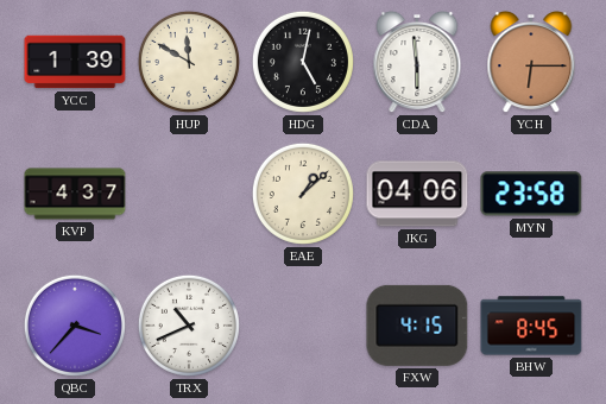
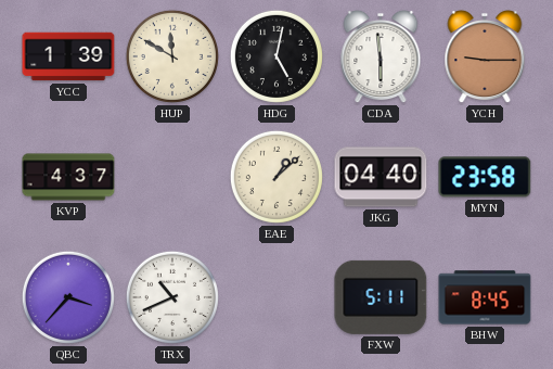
YCH: 6:15 -> 9:15
JKG: 04:06 -> 04:40
FXW: 4:15 -> 5:11
